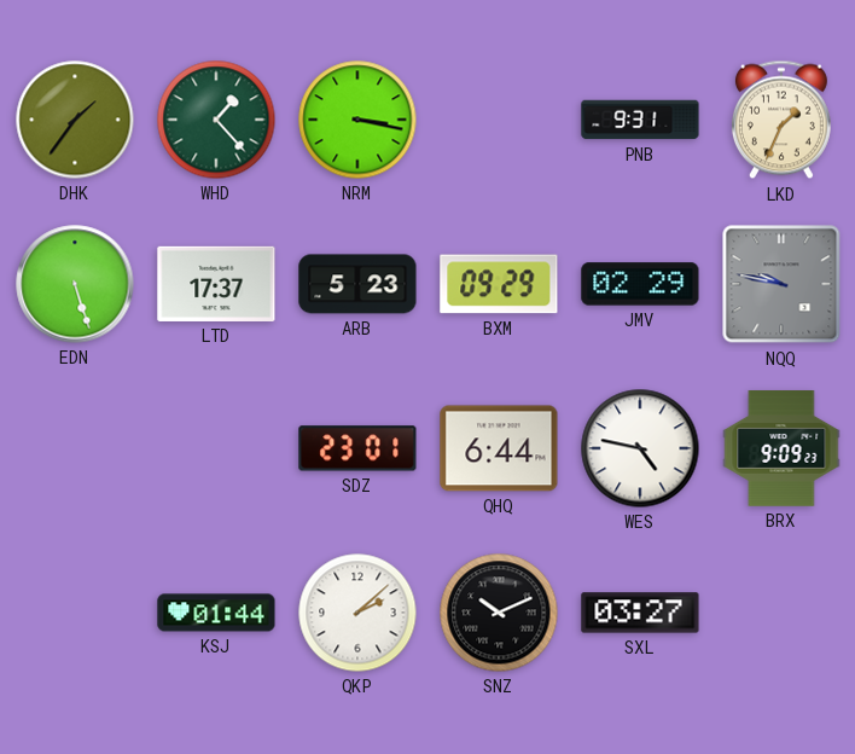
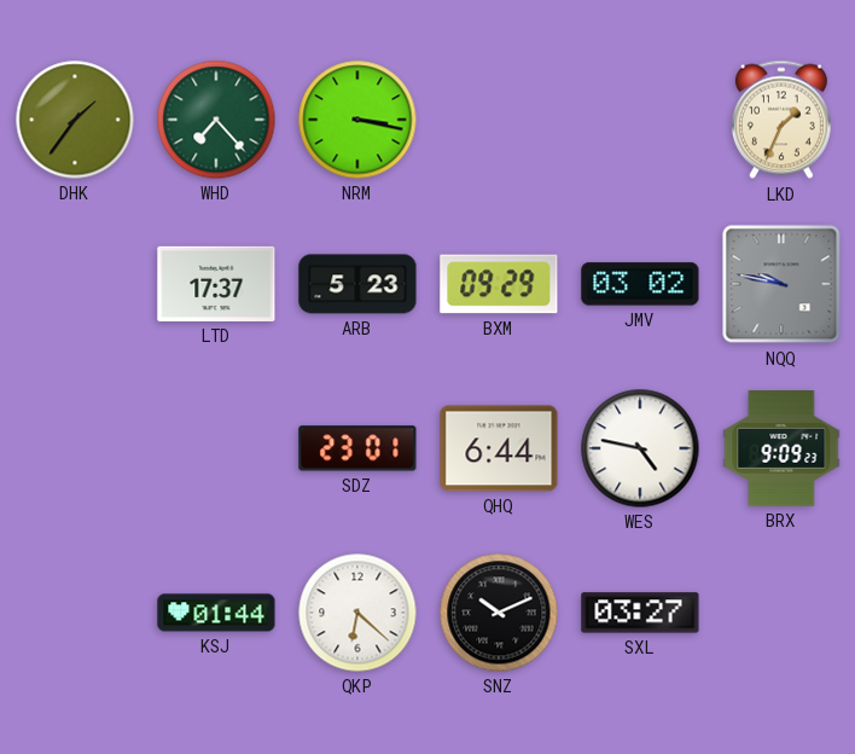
WHD: 1:23 -> 7:23
PNB: 9:31 -> none
EDN: 5:27 -> none
JMV: 02:29 -> 03:02
QKP: 2:08 -> 6:22
